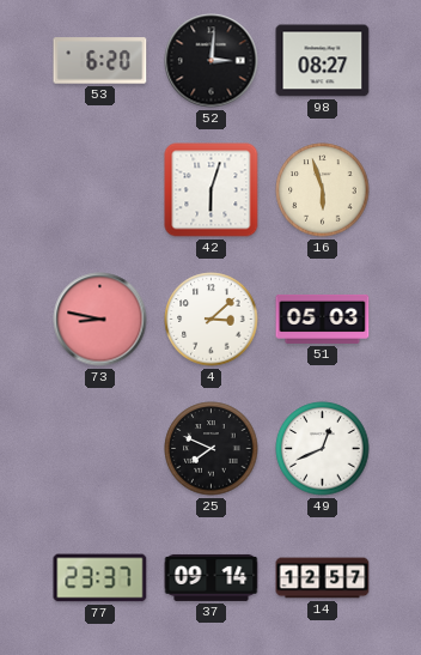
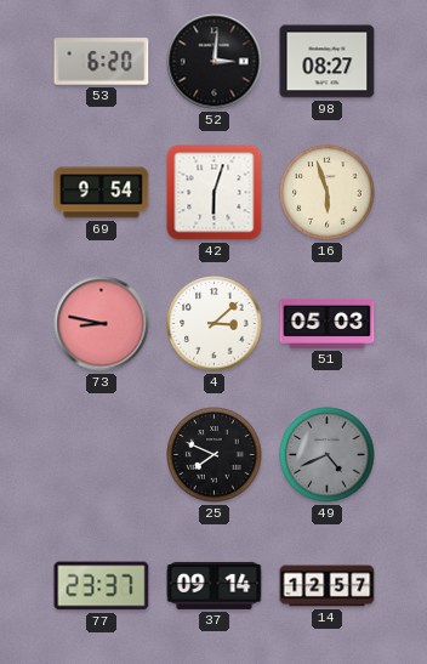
69: none -> 9:54
49: 12:41 -> 4:41
49 dial: white -> grey
